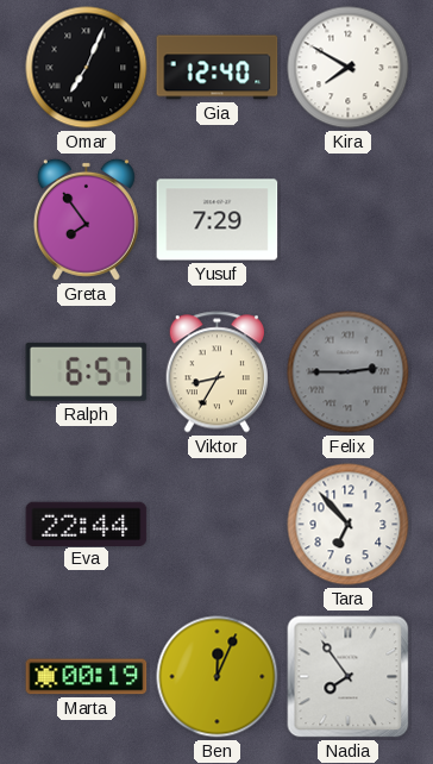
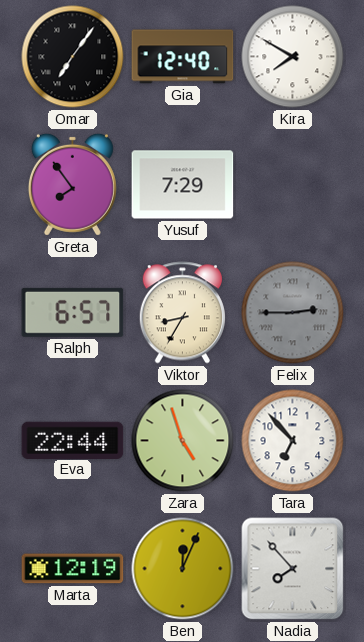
Omar: 7:04 -> 7:06
Zara: none -> 4:57
Marta: 00:19 -> 12:19
Nadia: 7:54 -> 7:53
